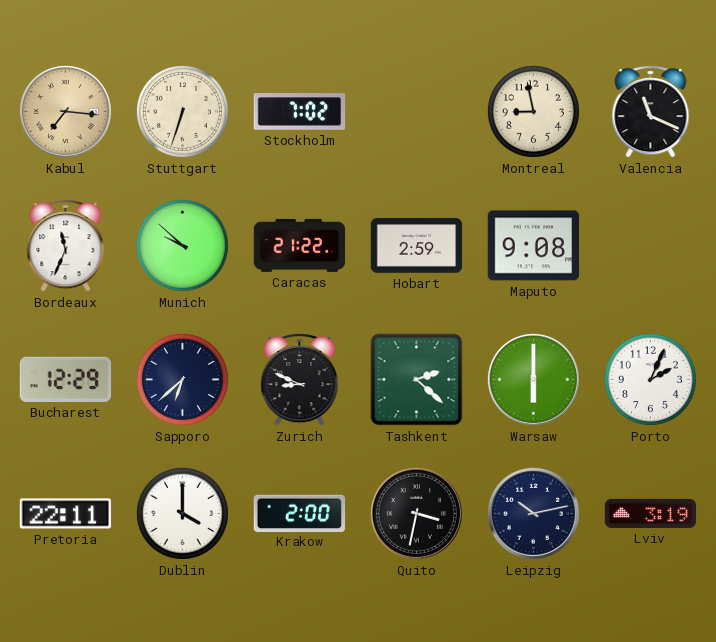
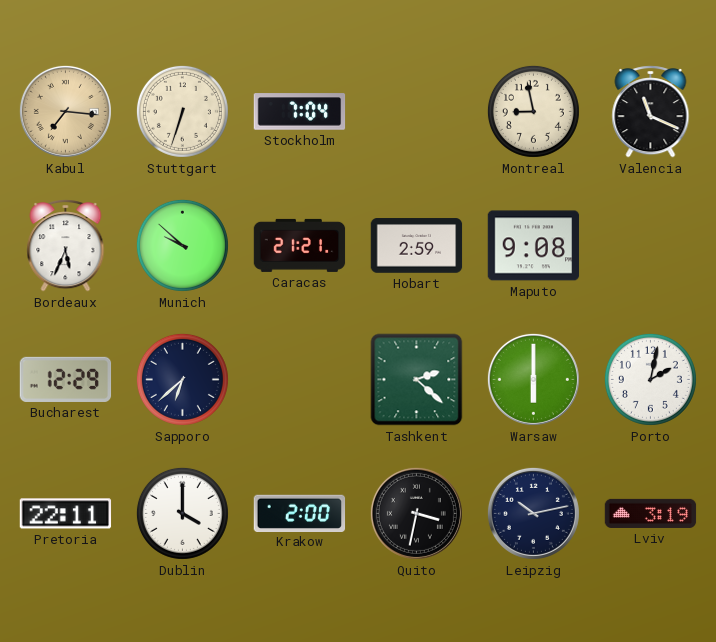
Stockholm: 7:02 -> 7:04
Bordeaux: 11:34 -> 5:34
Caracas: 21:22 -> 21:21
Zurich: 8:49 -> none
Porto: 2:04 -> 2:02
